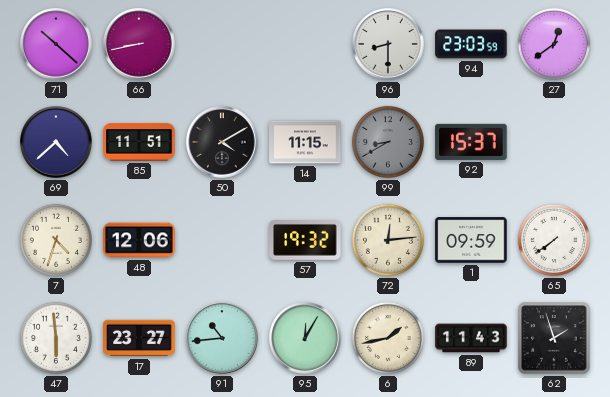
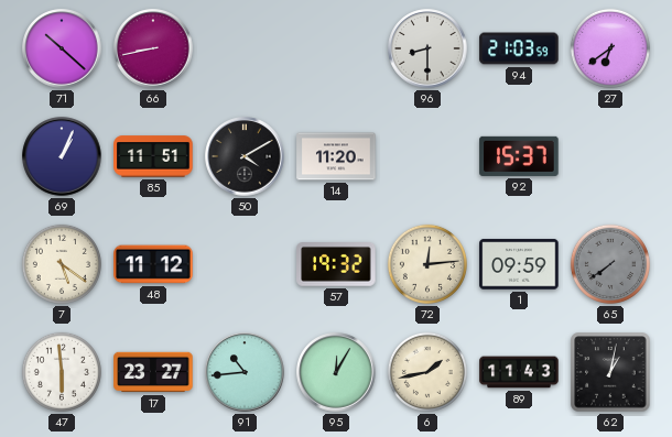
94: 23:03 -> 21:03
27: 12:39 -> 6:39
69: 4:38 -> 1:04
14: 11:15 -> 11:20
99: 8:40 -> none
7: 4:33 -> 5:21
48: 12:06 -> 11:12
65 dial: white -> grey
62: 1:57 -> 1:02
